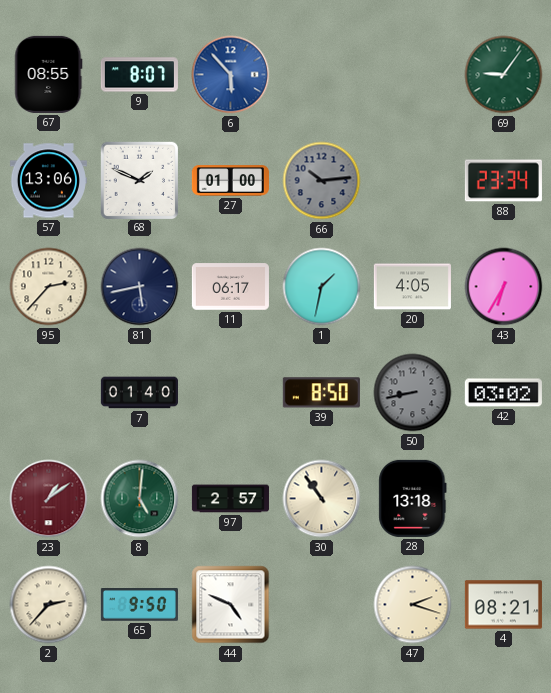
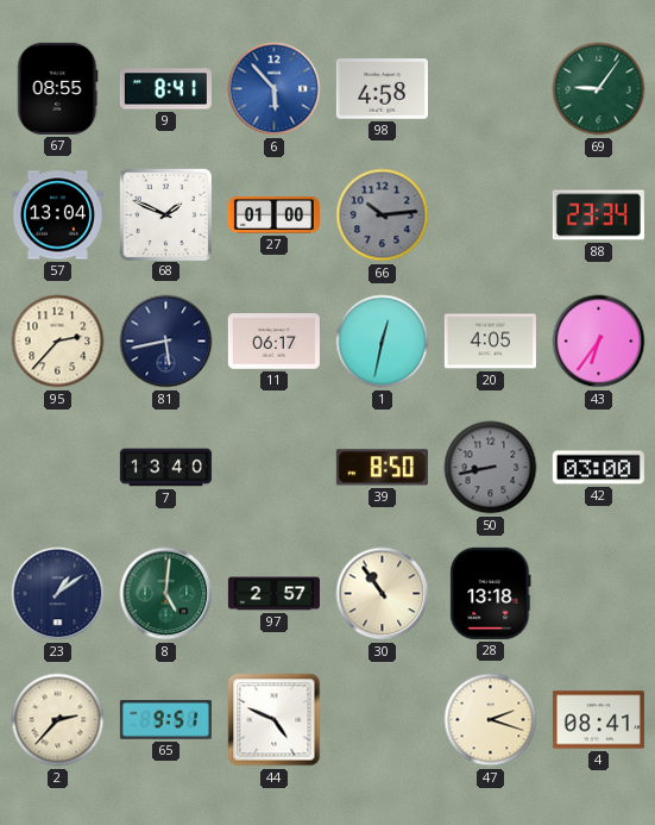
9: 8:07 -> 8:41
98: none -> 4:58
57: 13:06 -> 13:04
1: 1:32 -> 12:32
43: 6:35 -> 6:36
7: 01:40 -> 13:40
42: 03:02 -> 03:00
23 dial: burgundy -> navy
65: 9:50 -> 9:51
4: 08:21 -> 08:41
